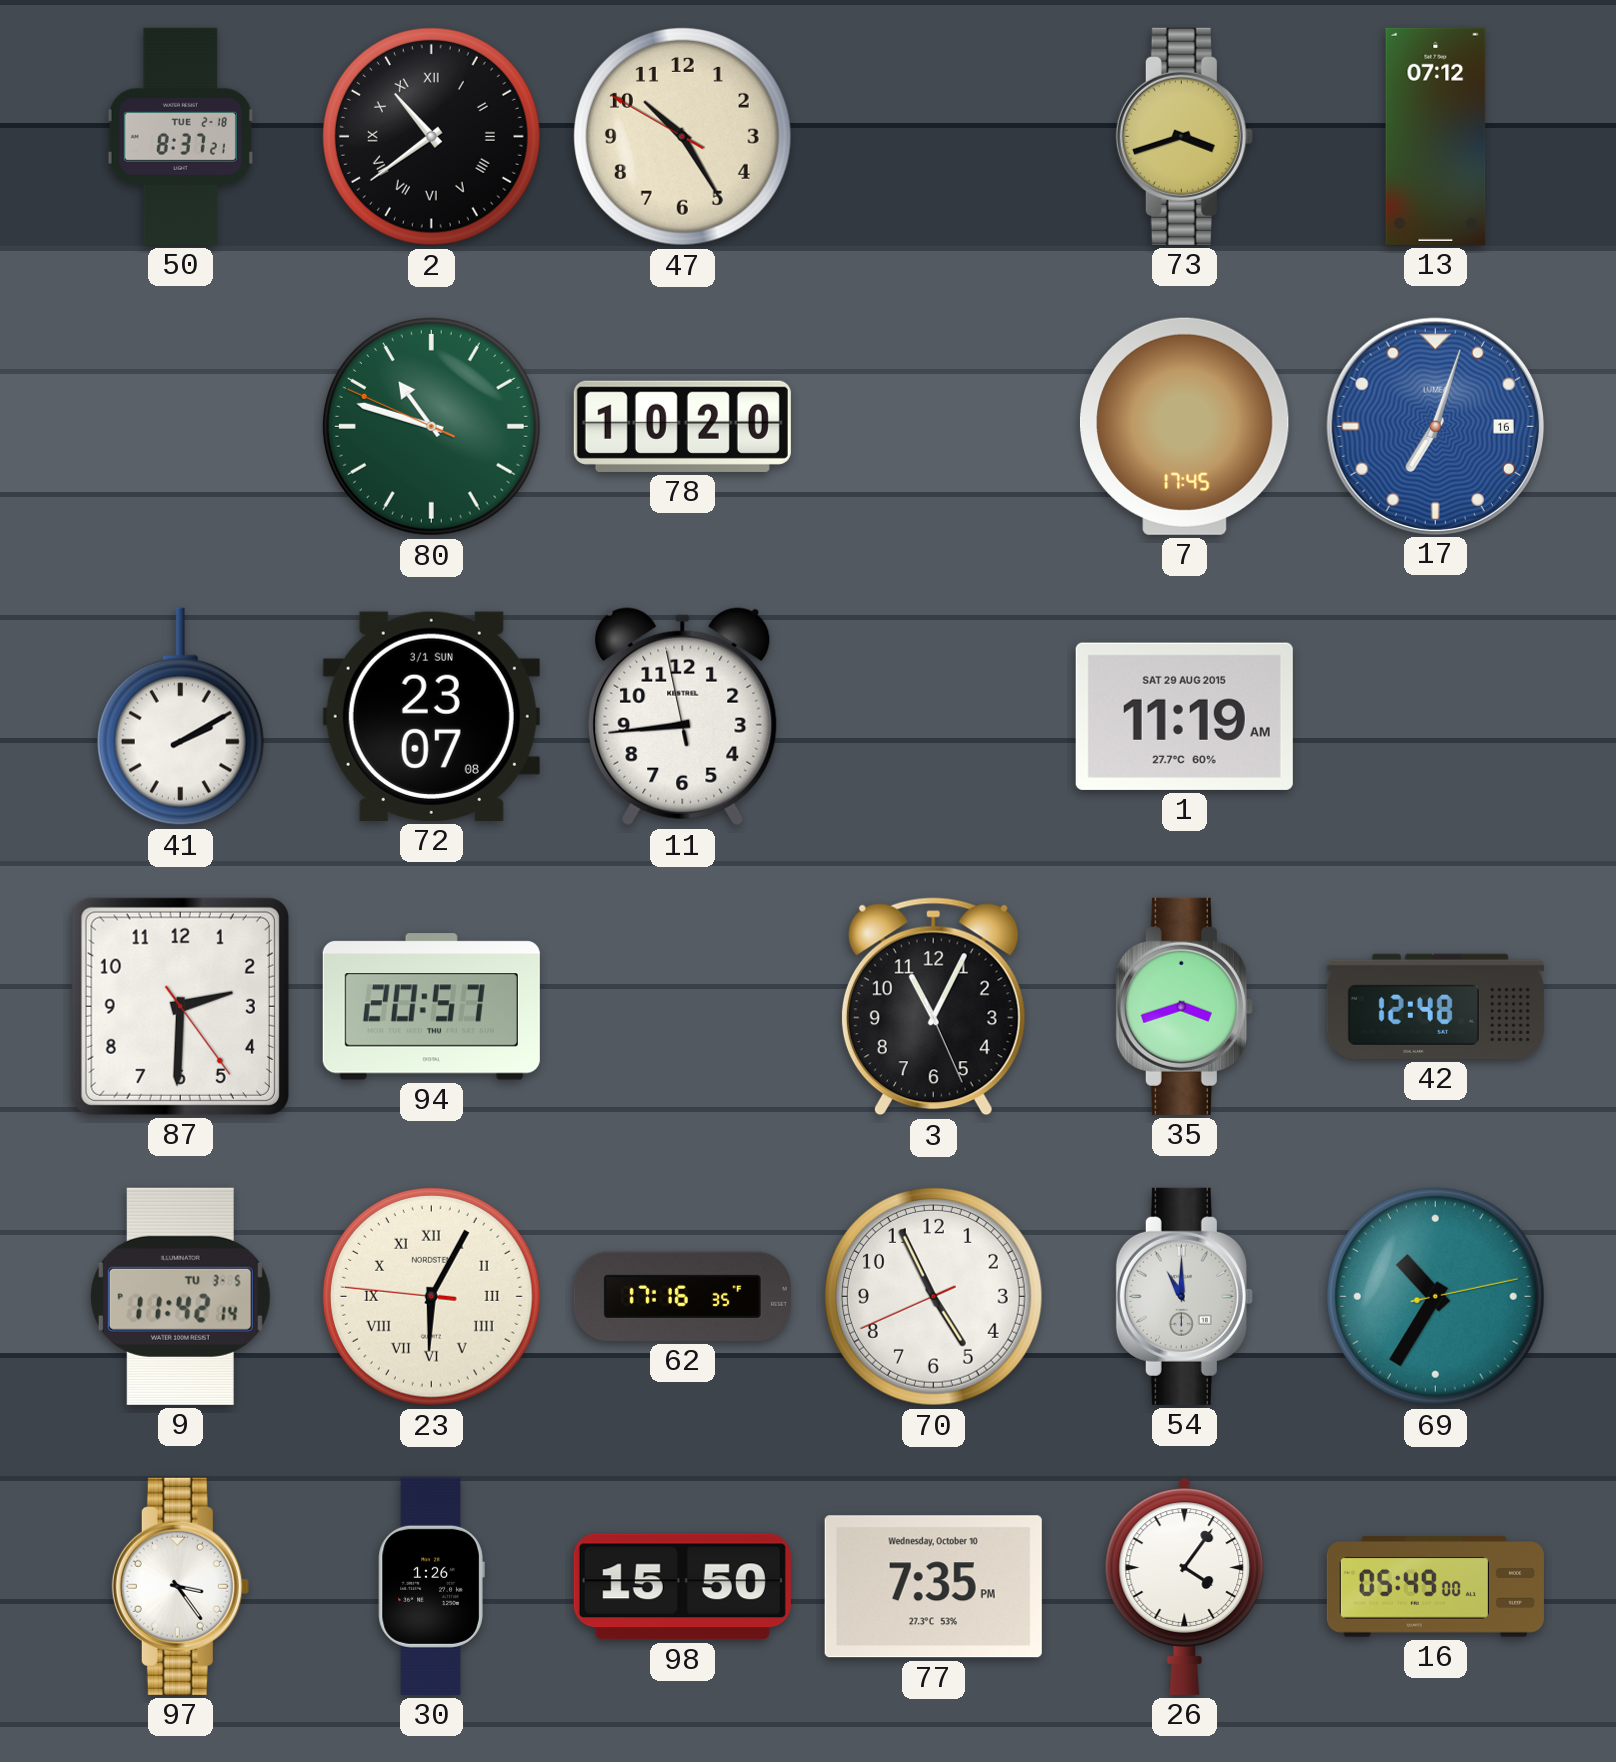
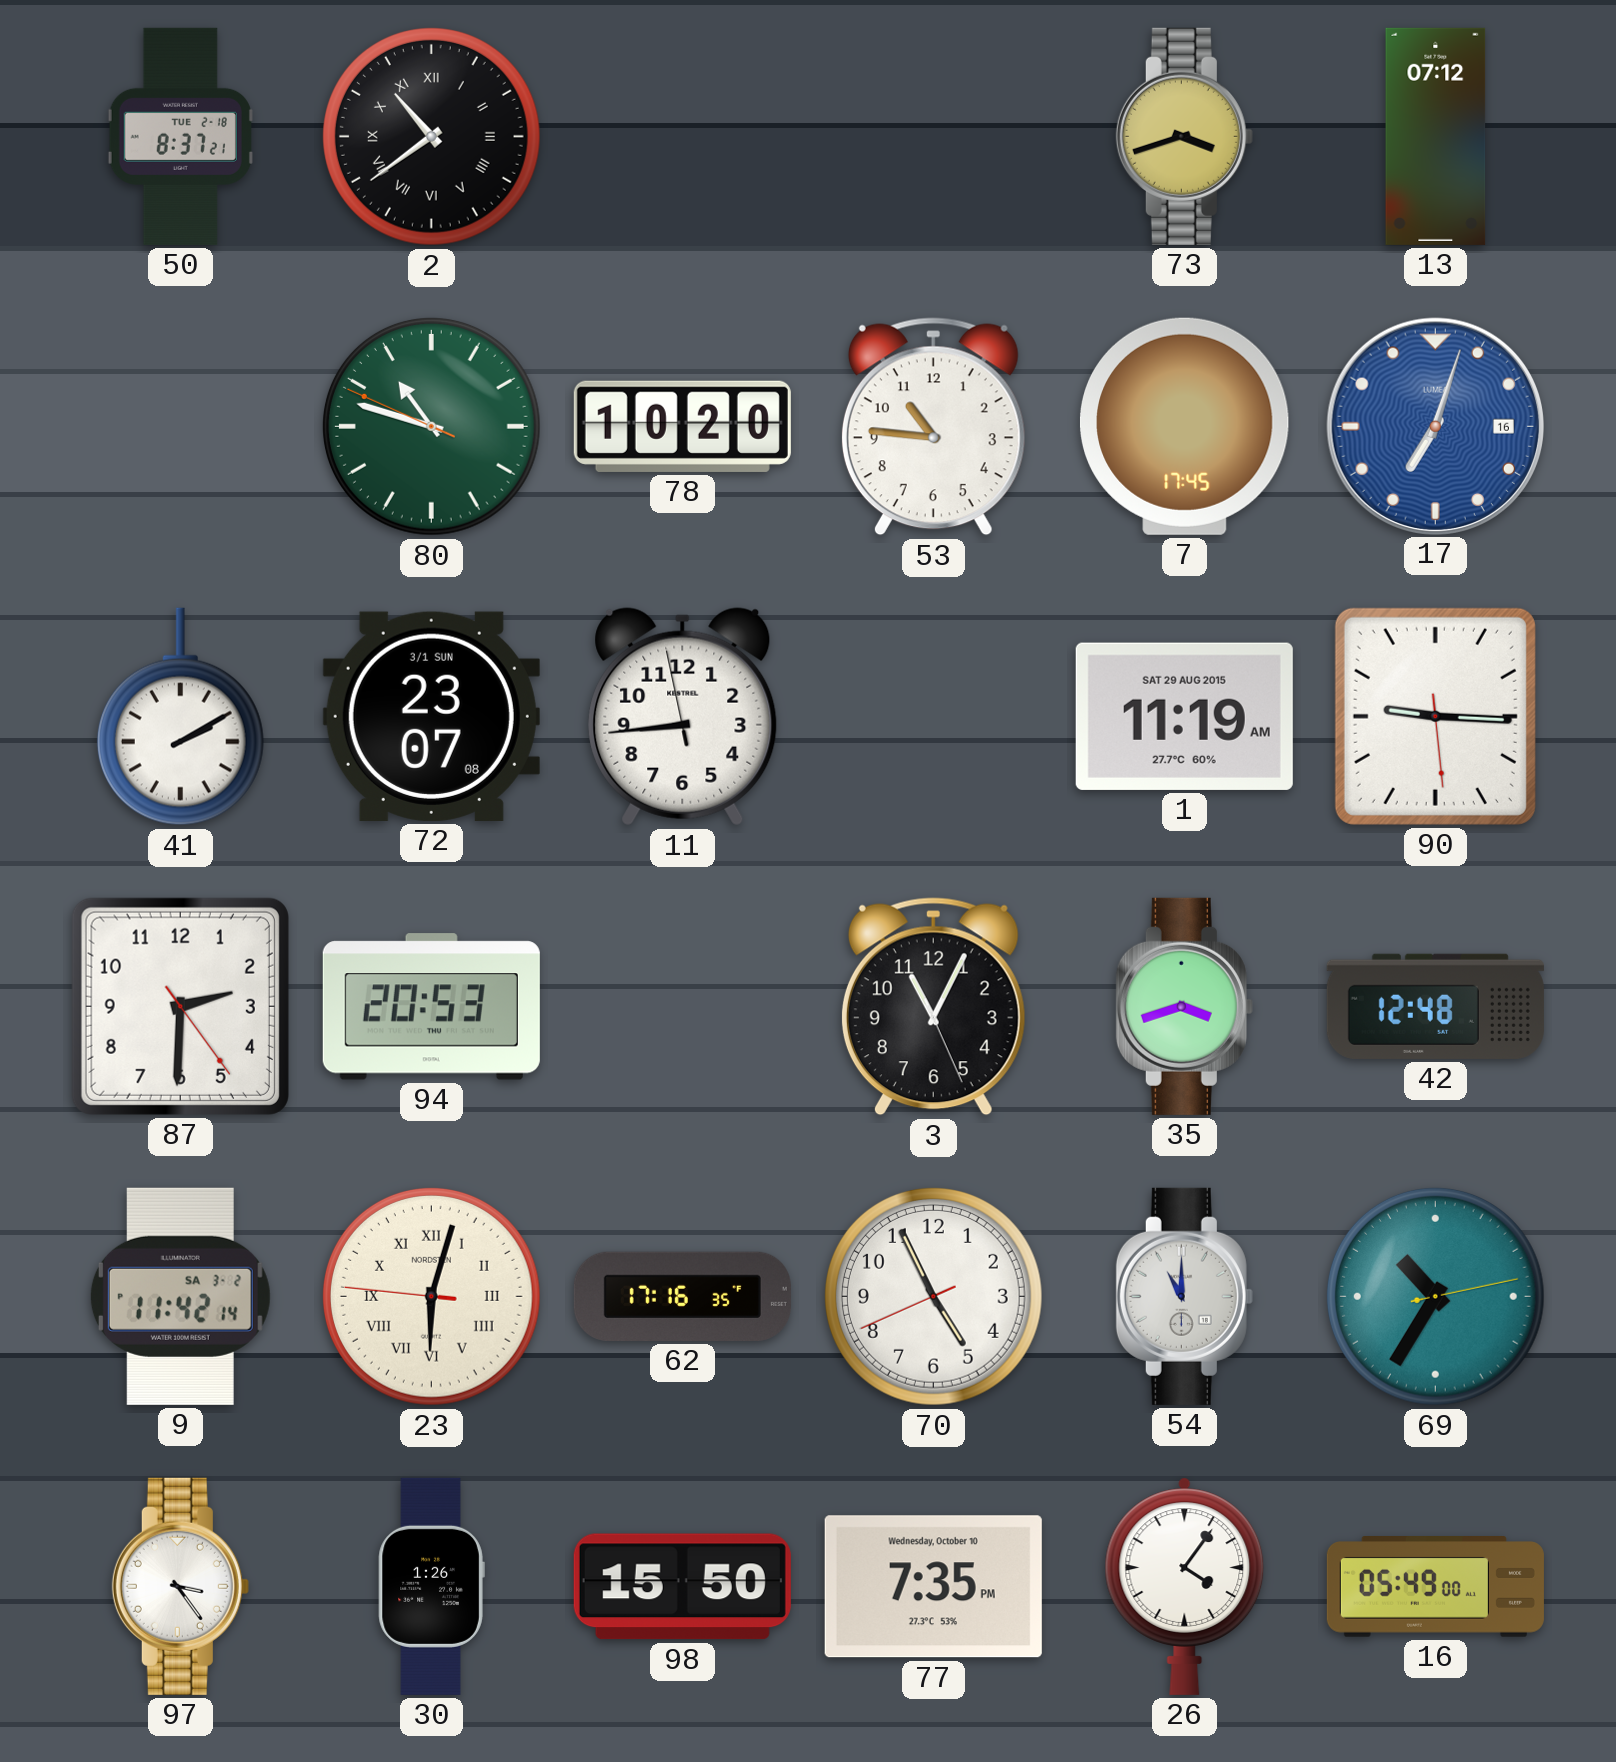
47: 10:24 -> none
53: none -> 10:46
90: none -> 9:15
94: 20:57 -> 20:53
9 date: TU 3-5 -> SA 3-2
23: 6:04 -> 6:02
